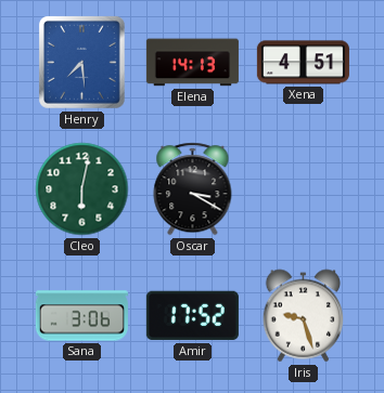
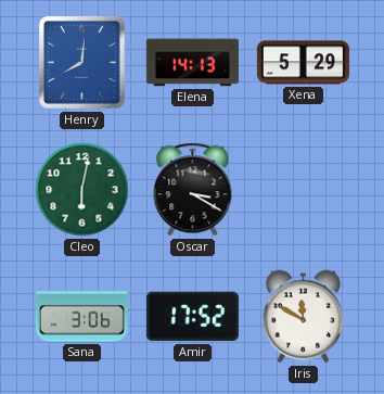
Henry: 7:29 -> 8:01
Xena: 4:51 -> 5:29
Iris: 9:27 -> 11:50
